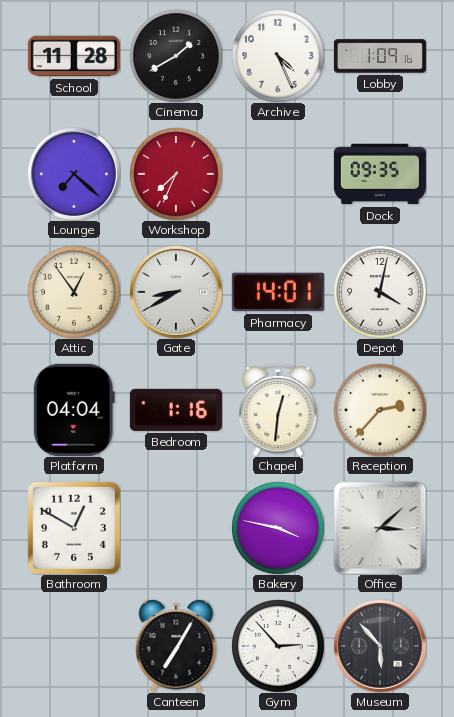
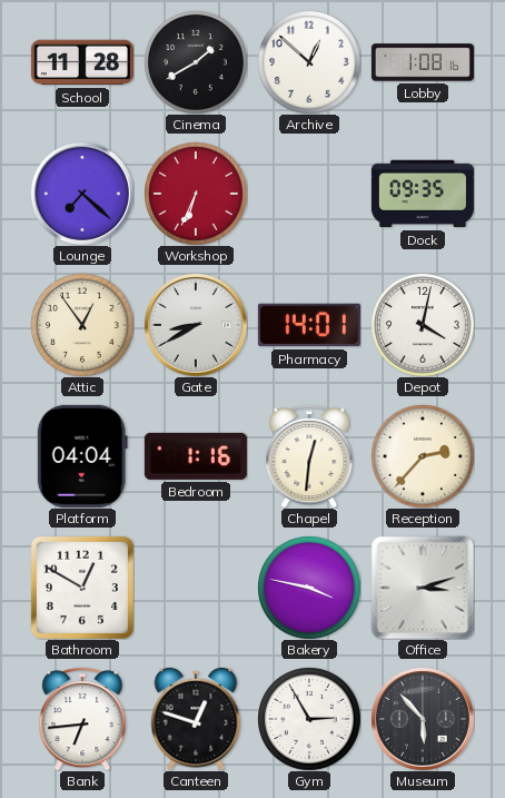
Archive: 4:26 -> 12:52
Lobby: 1:09 -> 1:08
Workshop: 7:34 -> 6:34
Office: 3:08 -> 3:12
Bank: none -> 6:44
Canteen: 7:05 -> 12:48
Gym: 2:53 -> 2:55
